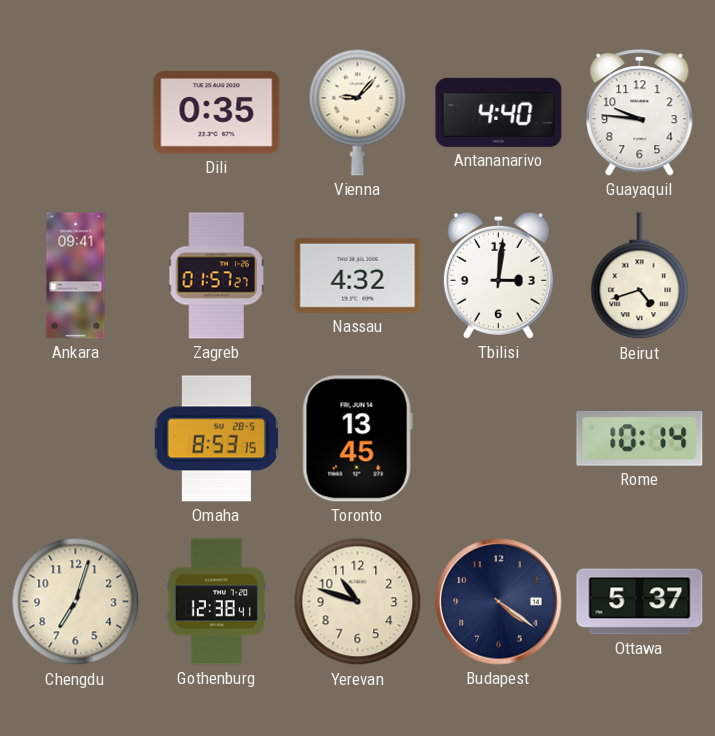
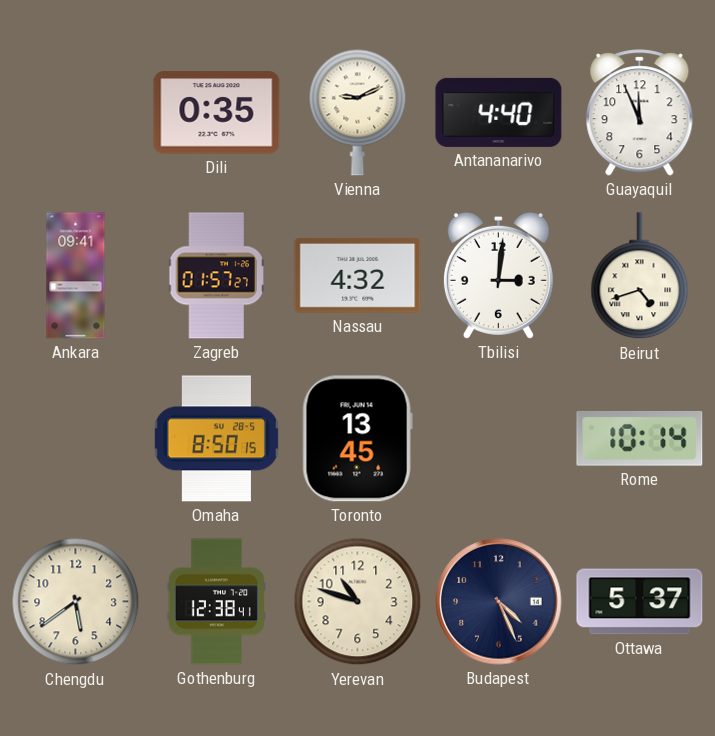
Vienna: 9:07 -> 9:11
Guayaquil: 9:46 -> 11:56
Omaha: 8:53 -> 8:50
Chengdu: 7:03 -> 5:39
Budapest: 4:21 -> 4:26
